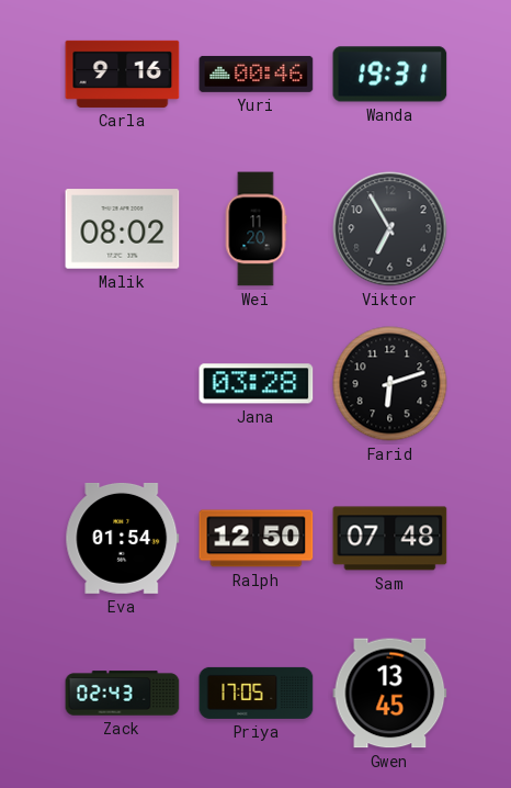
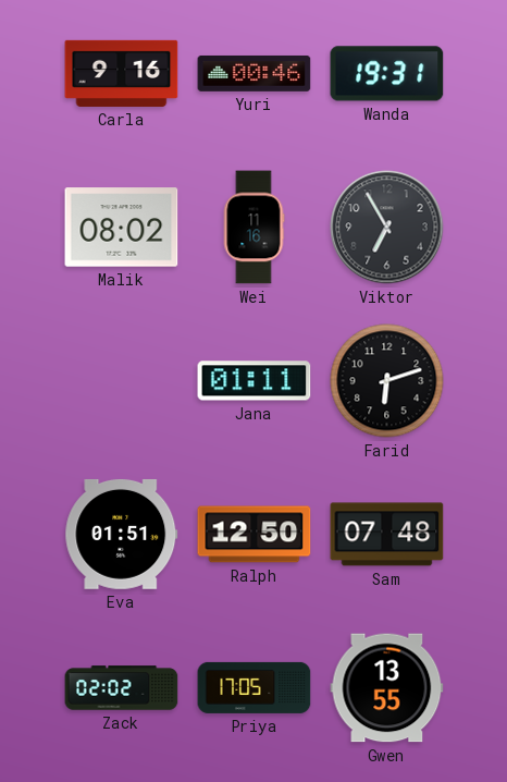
Wei: 11:20 -> 11:16
Jana: 03:28 -> 01:11
Eva: 01:54 -> 01:51
Zack: 02:43 -> 02:02
Gwen: 13:45 -> 13:55
